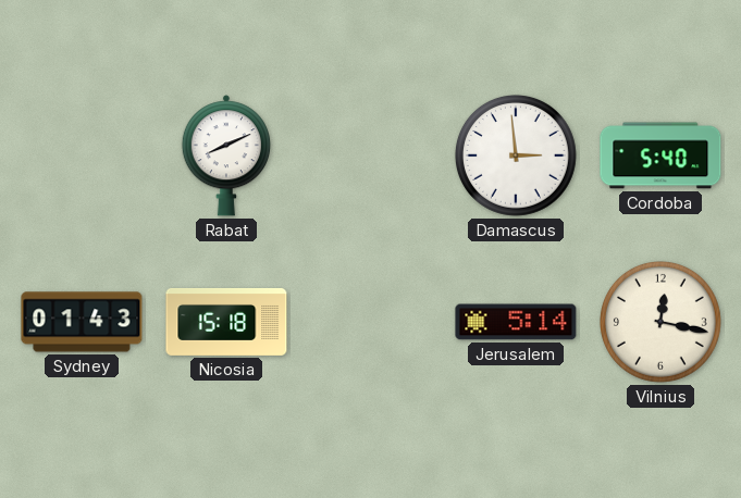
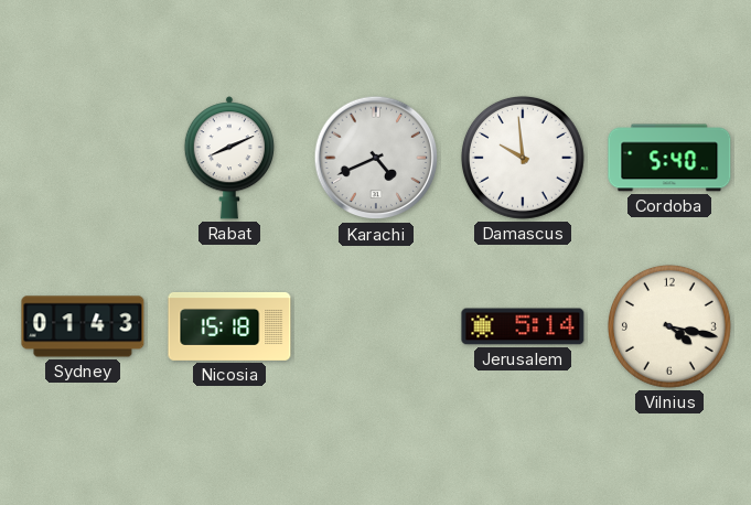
Karachi: none -> 4:41
Damascus: 2:59 -> 9:59
Vilnius: 12:17 -> 4:17
